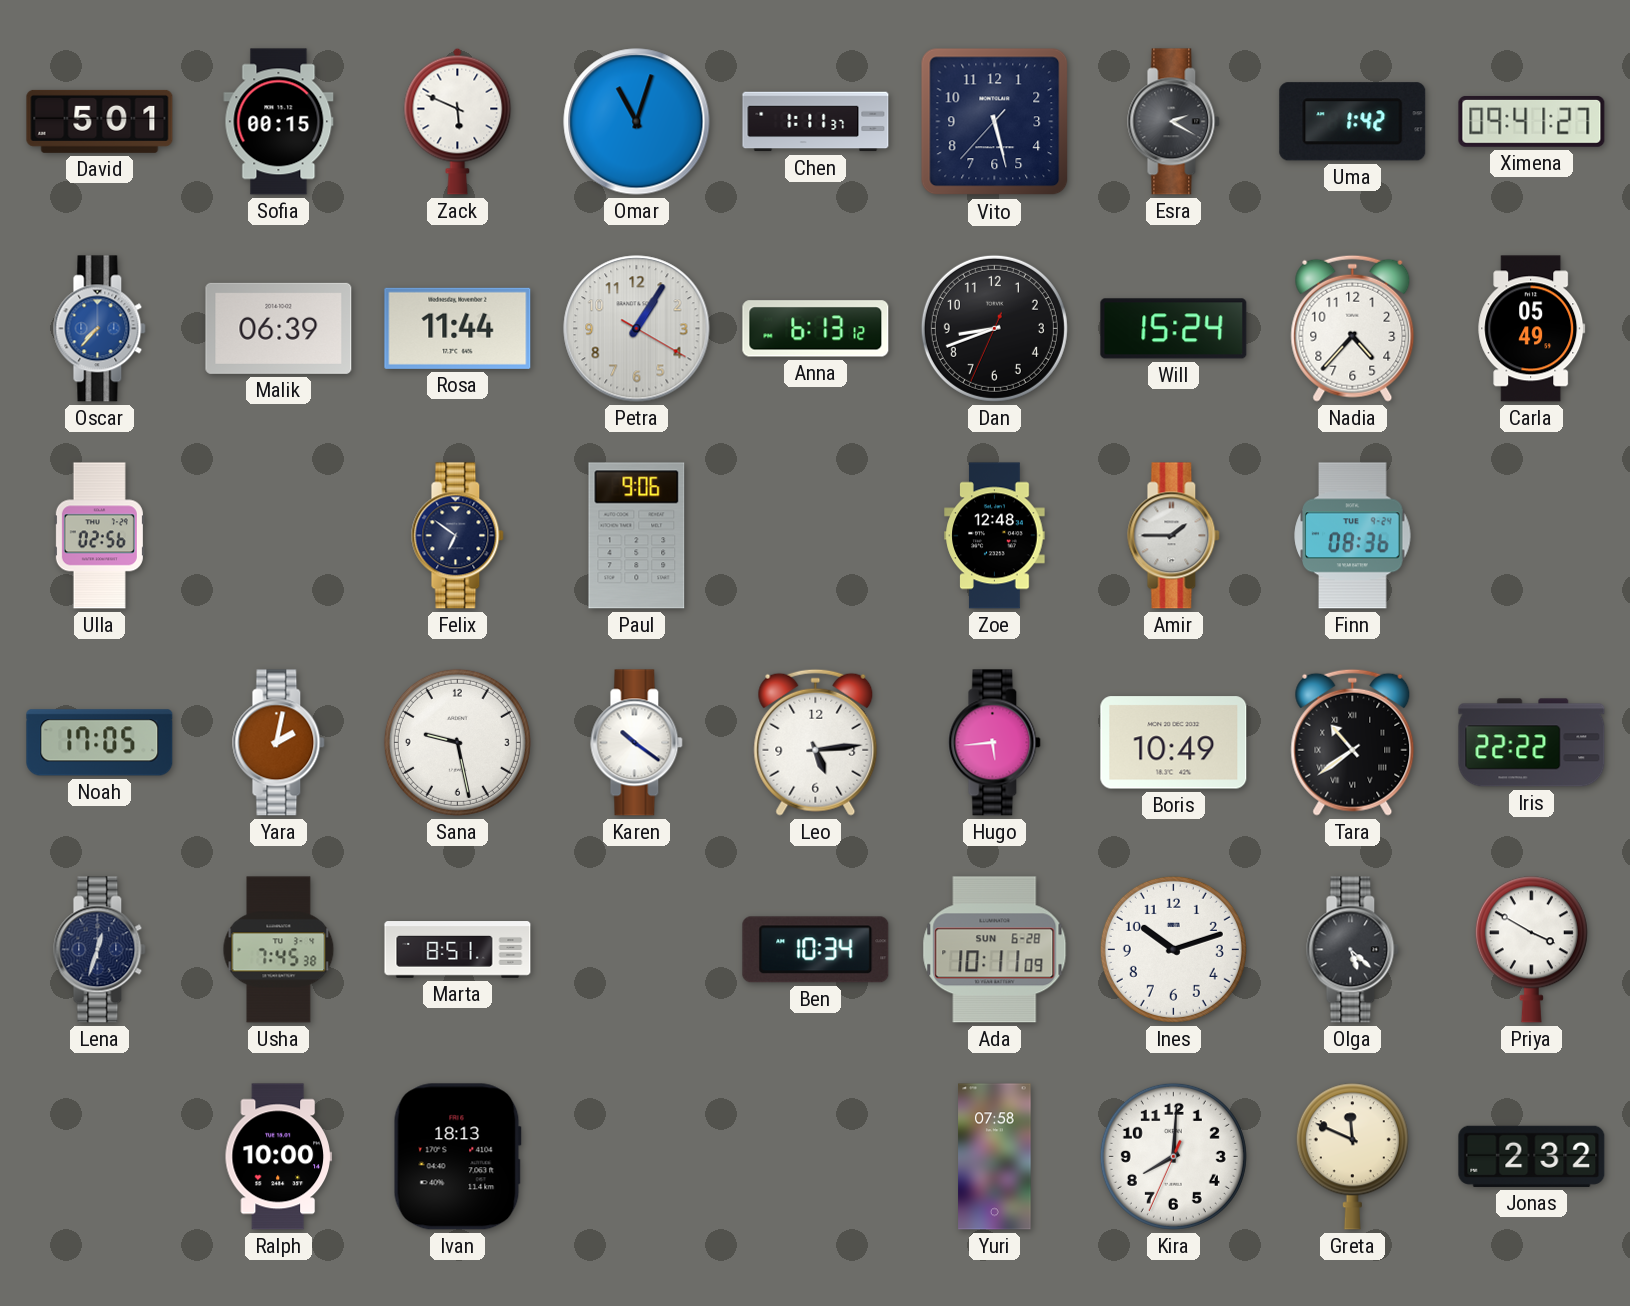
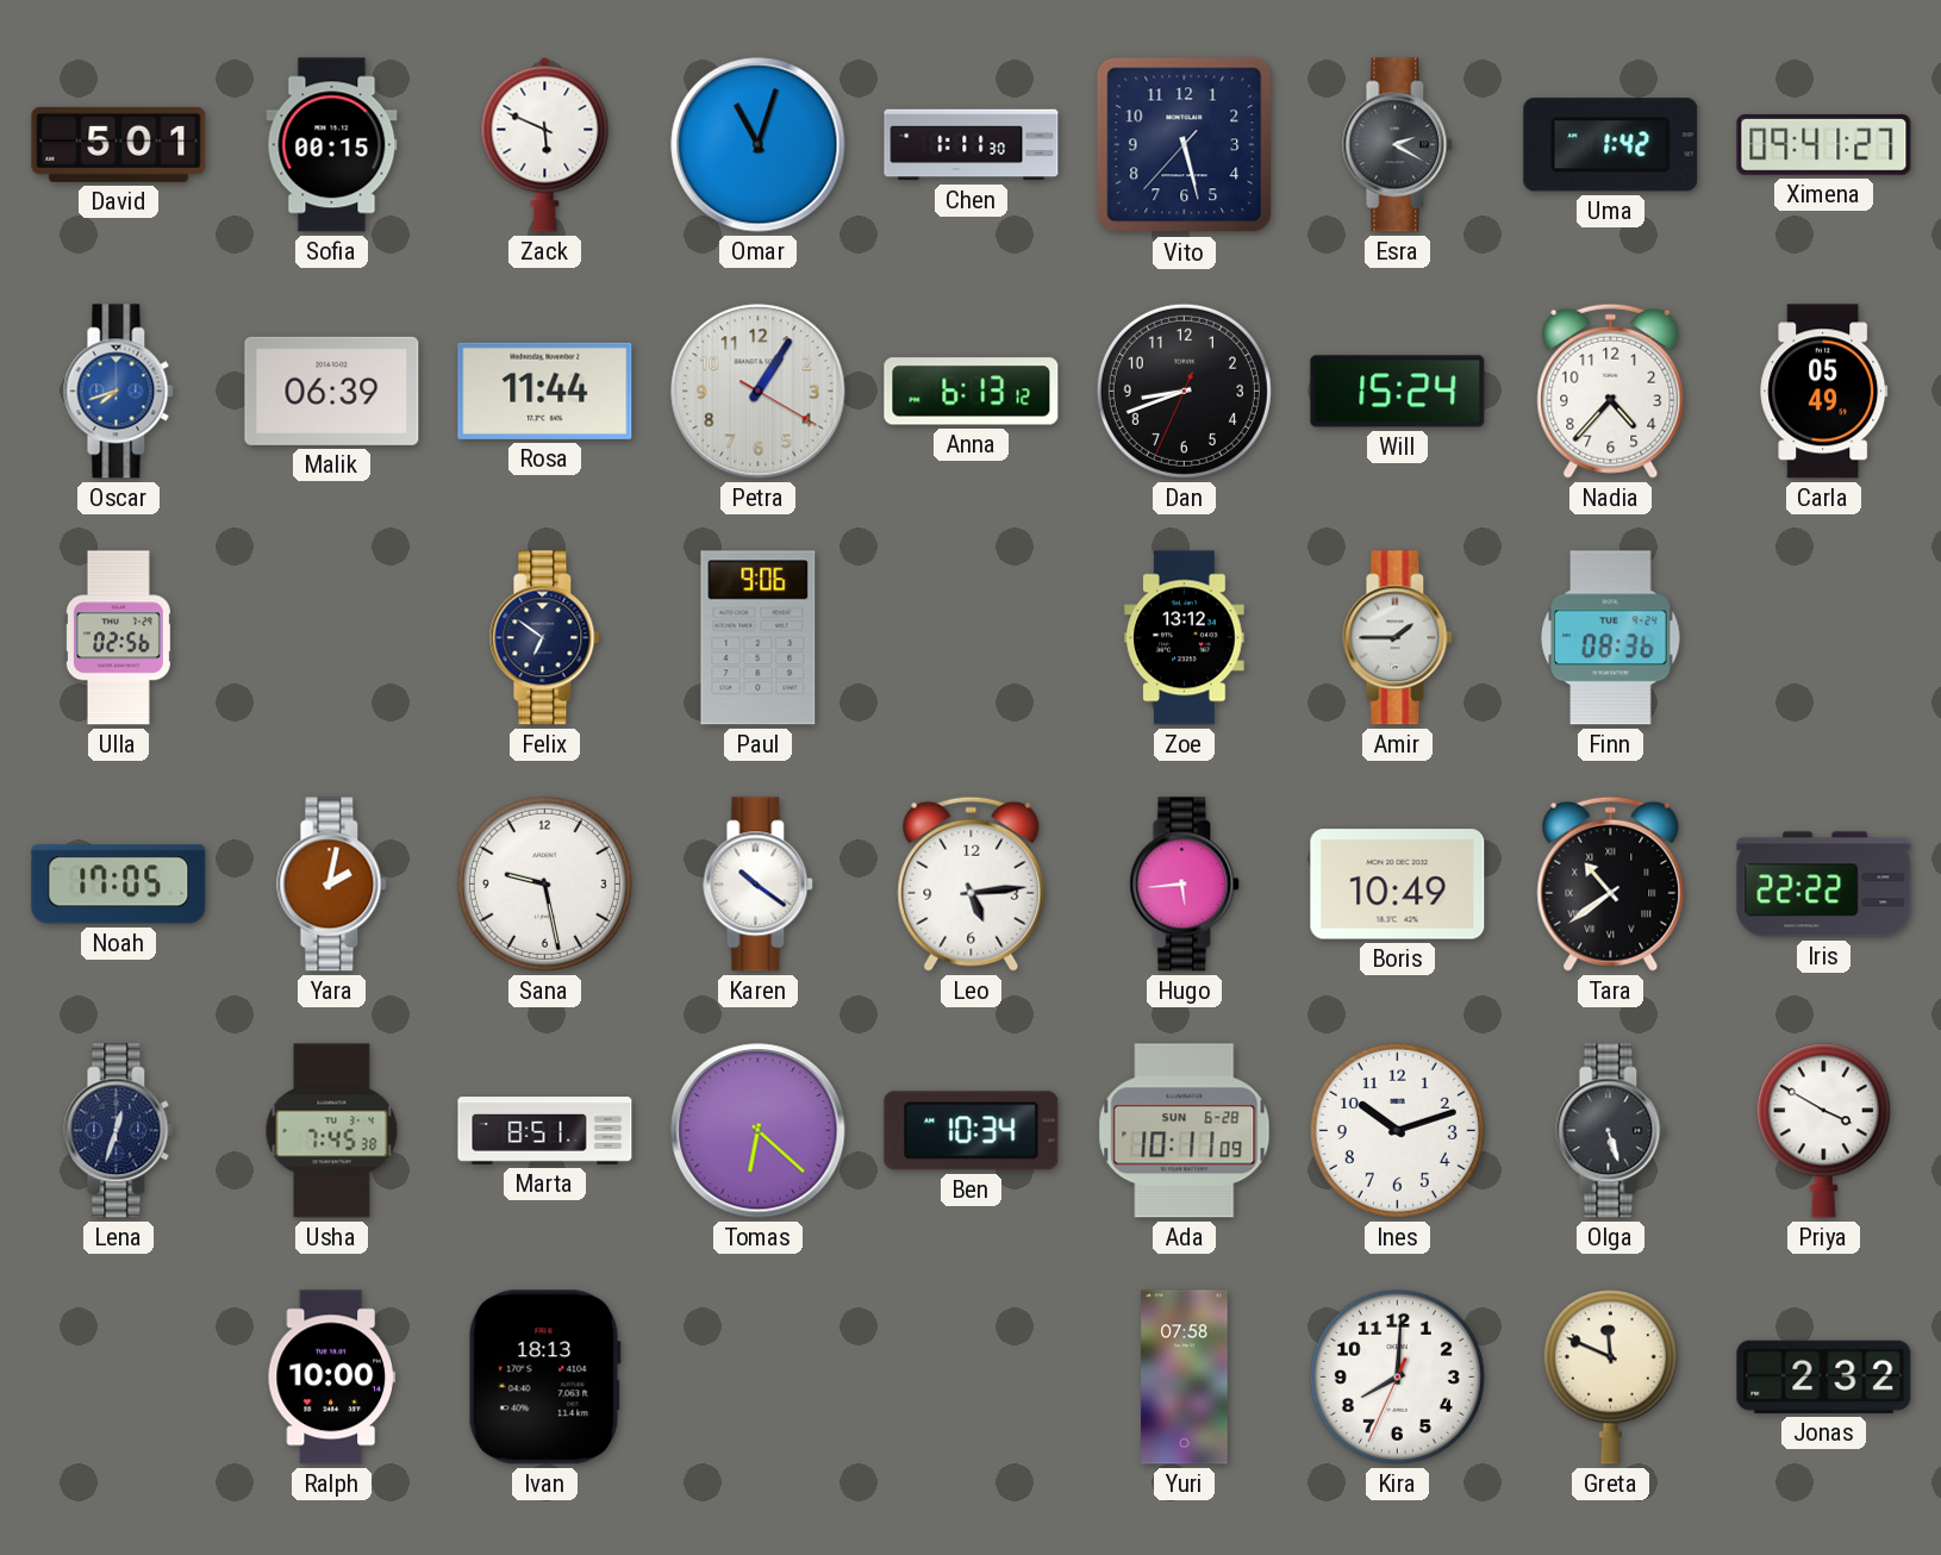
Chen: 1:11:37 -> 1:11:30
Oscar: 7:37 -> 7:42
Zoe: 12:48 -> 13:12
Tomas: none -> 6:22
Olga: 5:22 -> 5:27
